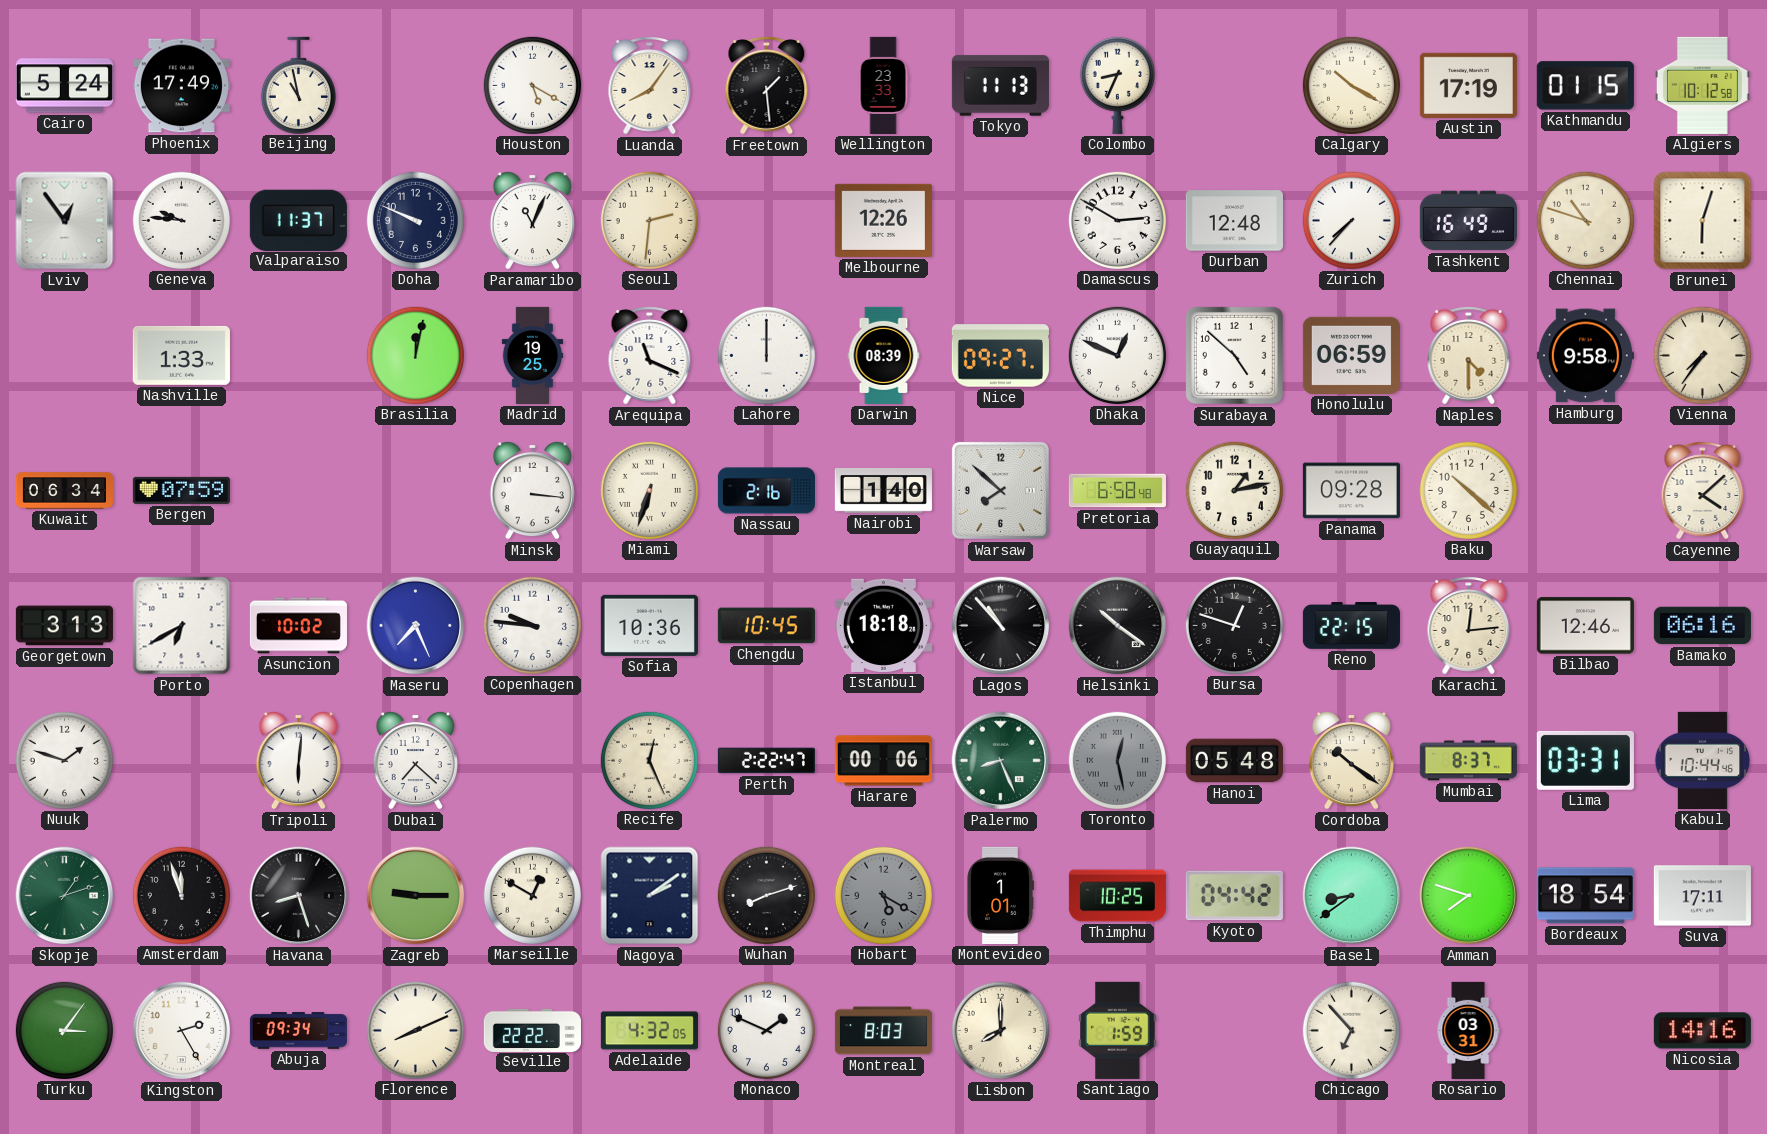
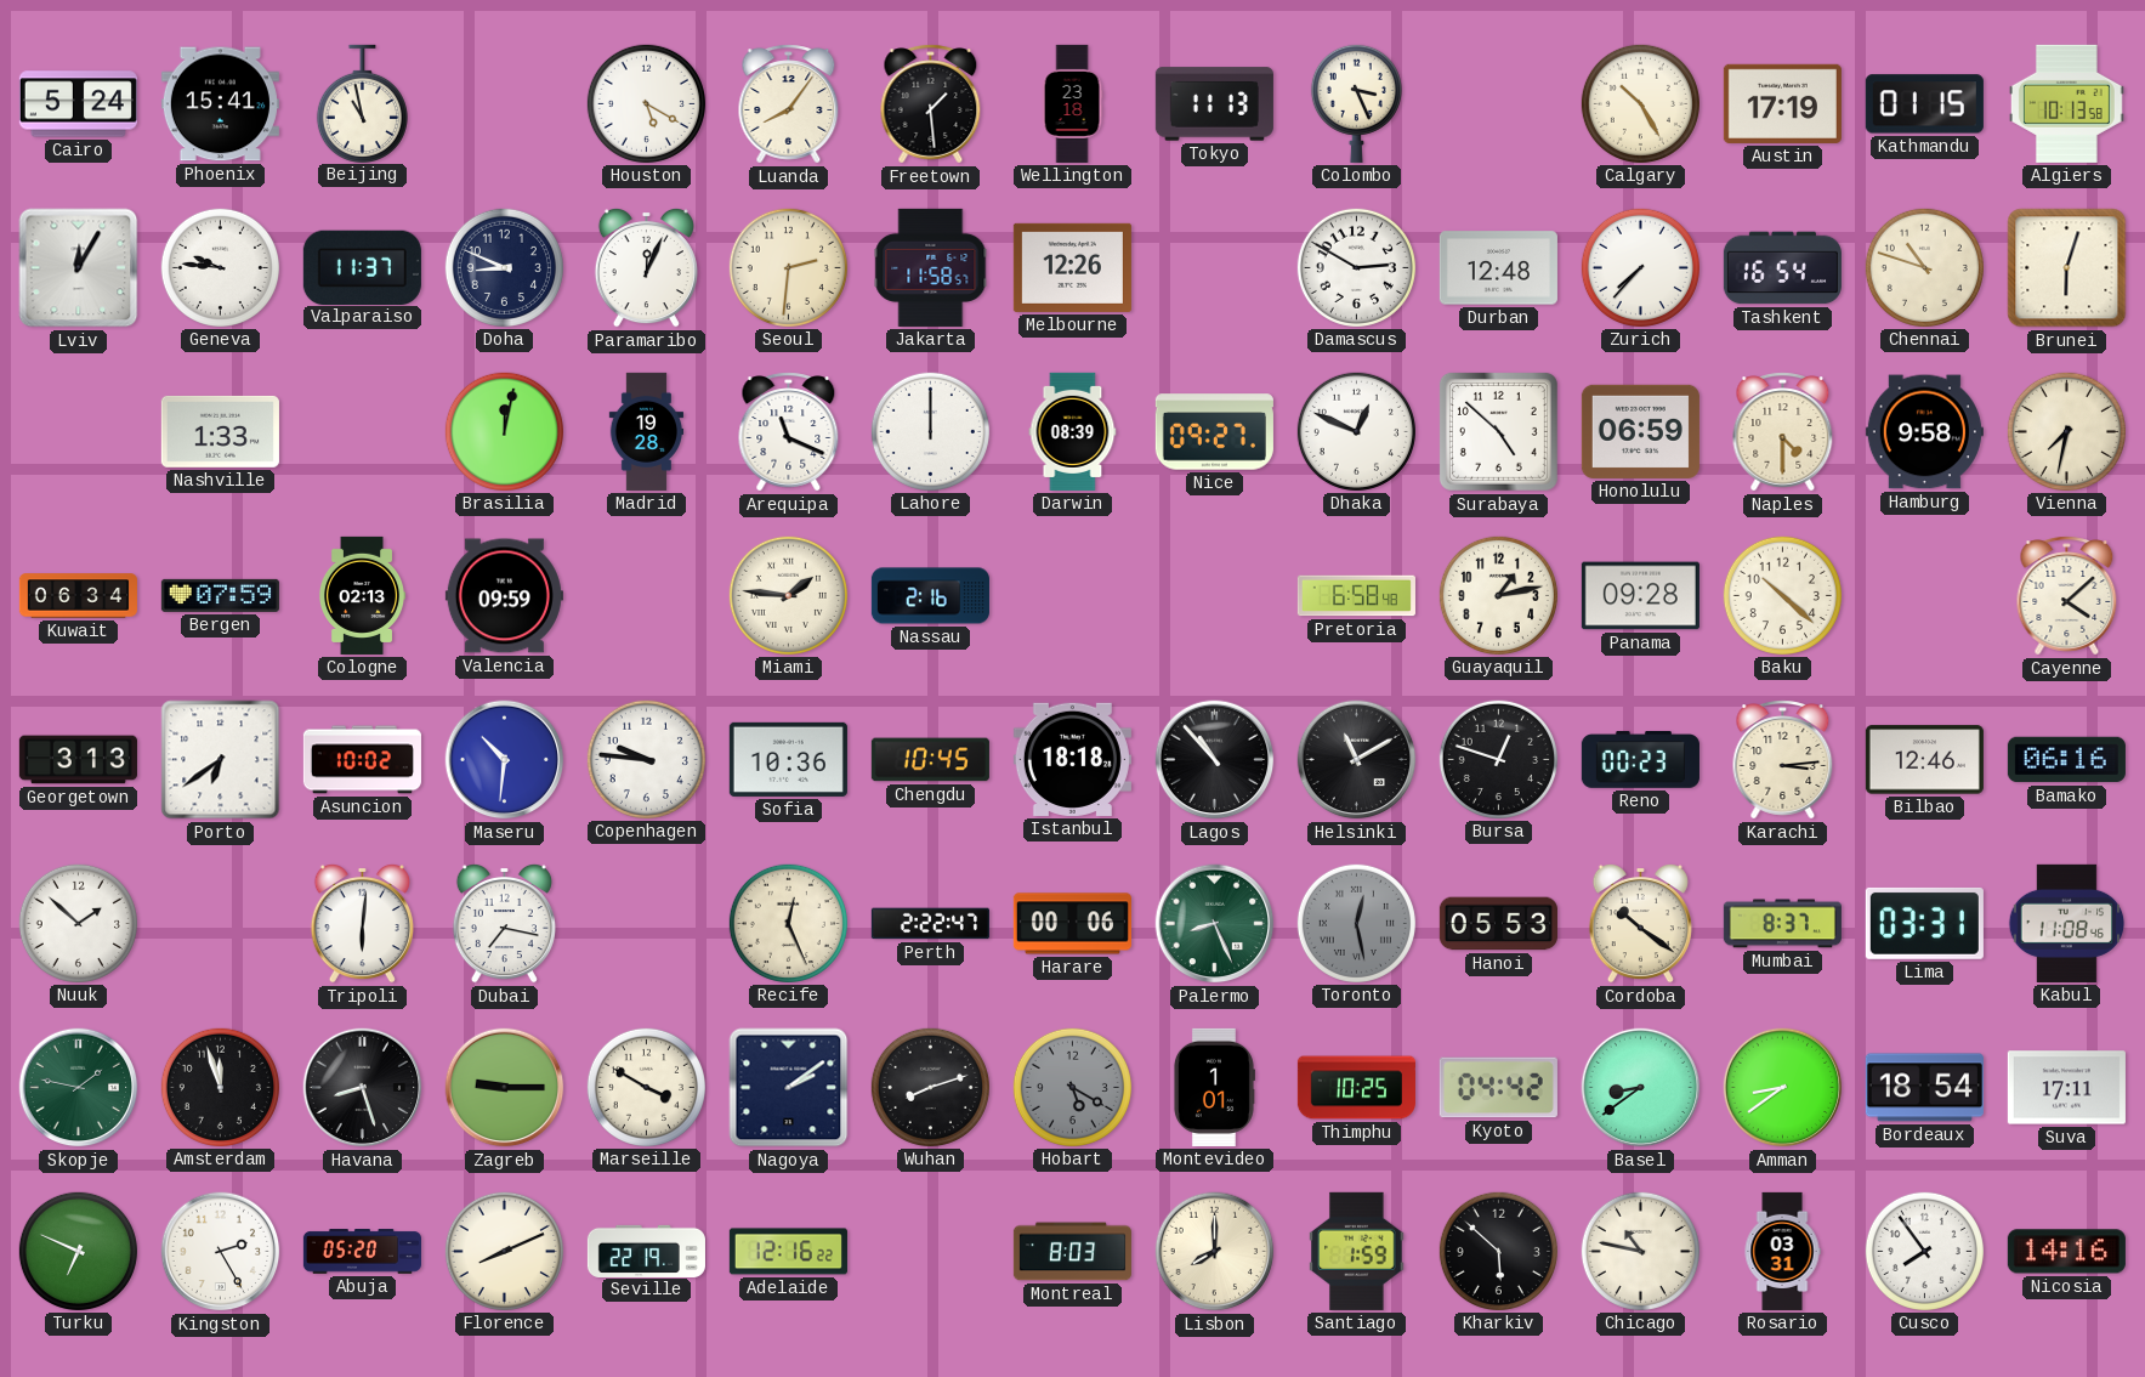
Phoenix: 17:49 -> 15:41
Wellington: 23:33 -> 23:18
Colombo: 8:34 -> 3:26
Calgary: 10:20 -> 10:25
Algiers: 10:12 -> 10:13
Lviv: 12:54 -> 12:05
Doha: 9:49 -> 8:49
Paramaribo: 11:04 -> 12:04
Jakarta: none -> 11:58
Tashkent: 16:49 -> 16:54
Madrid: 19:25 -> 19:28
Vienna: 7:36 -> 7:32
Cologne: none -> 02:13
Valencia: none -> 09:59
Minsk: 3:16 -> none
Miami: 6:33 -> 1:46
Nairobi: 1:40 -> none
Warsaw: 7:52 -> none
Porto: 6:40 -> 6:39
Maseru: 7:26 -> 10:31
Helsinki: 10:21 -> 11:10
Reno: 22:15 -> 00:23
Karachi: 12:14 -> 3:14
Nuuk: 1:48 -> 1:52
Dubai: 7:22 -> 7:17
Hanoi: 05:48 -> 05:53
Kabul: 10:44 -> 11:08
Skopje: 1:12 -> 1:47
Marseille: 12:50 -> 3:50
Amman: 7:48 -> 8:39
Turku: 3:06 -> 6:49
Abuja: 09:34 -> 05:20
Seville: 22:22 -> 22:19
Adelaide: 4:32 -> 12:16
Monaco: 1:49 -> none
Kharkiv: none -> 5:52
Chicago: 6:53 -> 10:47
Cusco: none -> 7:54
